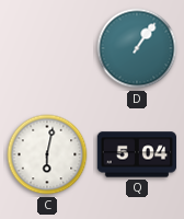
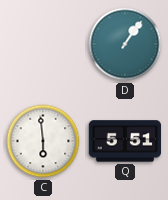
C: 6:02 -> 5:59
Q: 5:04 -> 5:51
